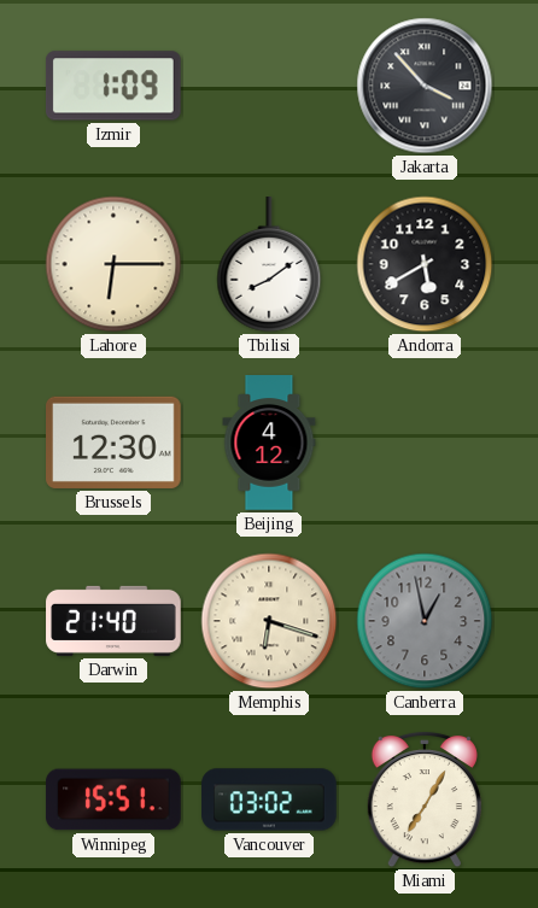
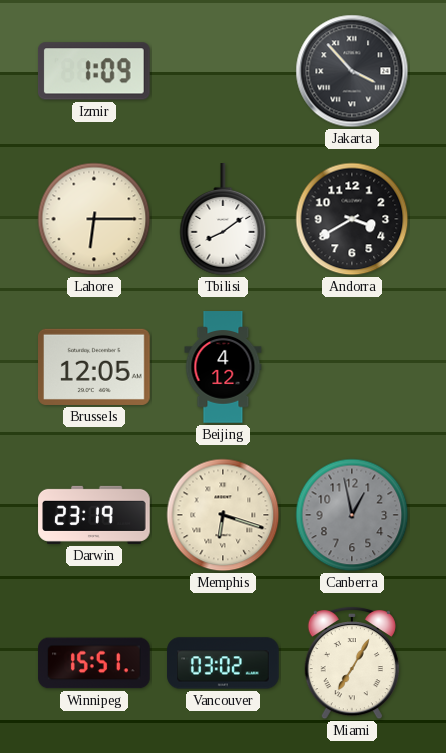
Andorra: 5:40 -> 3:40
Brussels: 12:30 -> 12:05
Darwin: 21:40 -> 23:19
